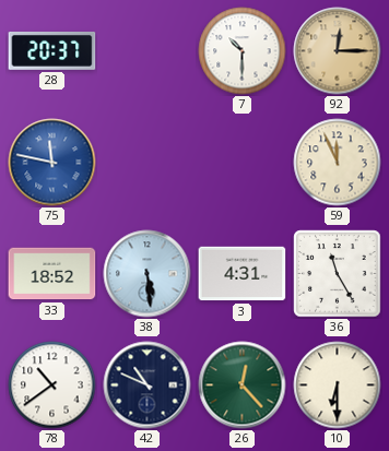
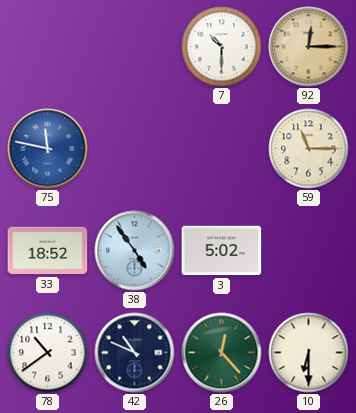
28: 20:37 -> none
59: 11:56 -> 11:15
38: 5:29 -> 4:54
3: 4:31 -> 5:02
36: 11:25 -> none
